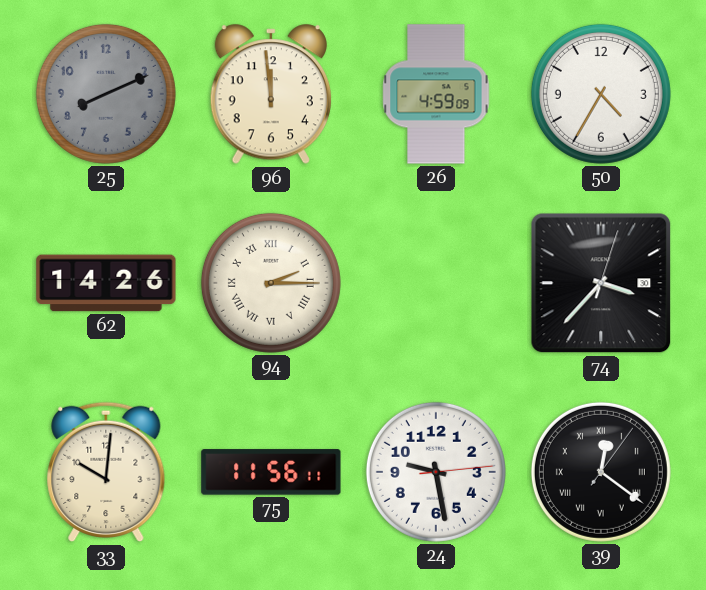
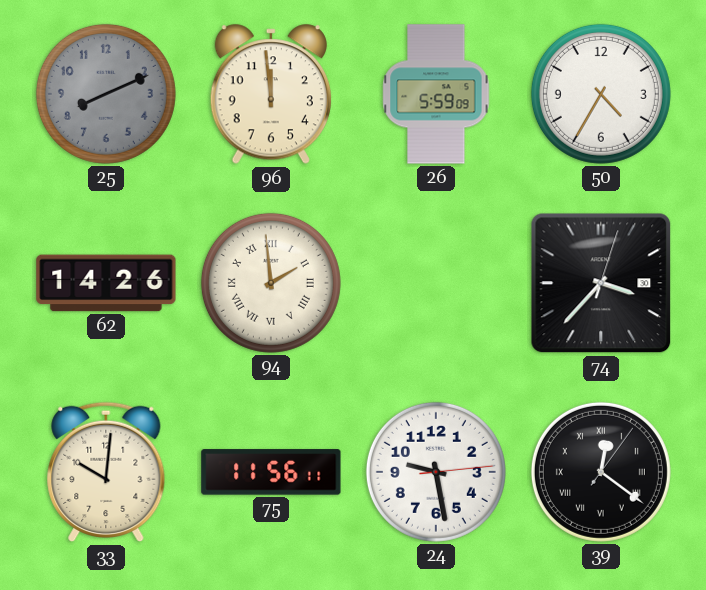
26: 4:59 -> 5:59
94: 2:15 -> 1:59
